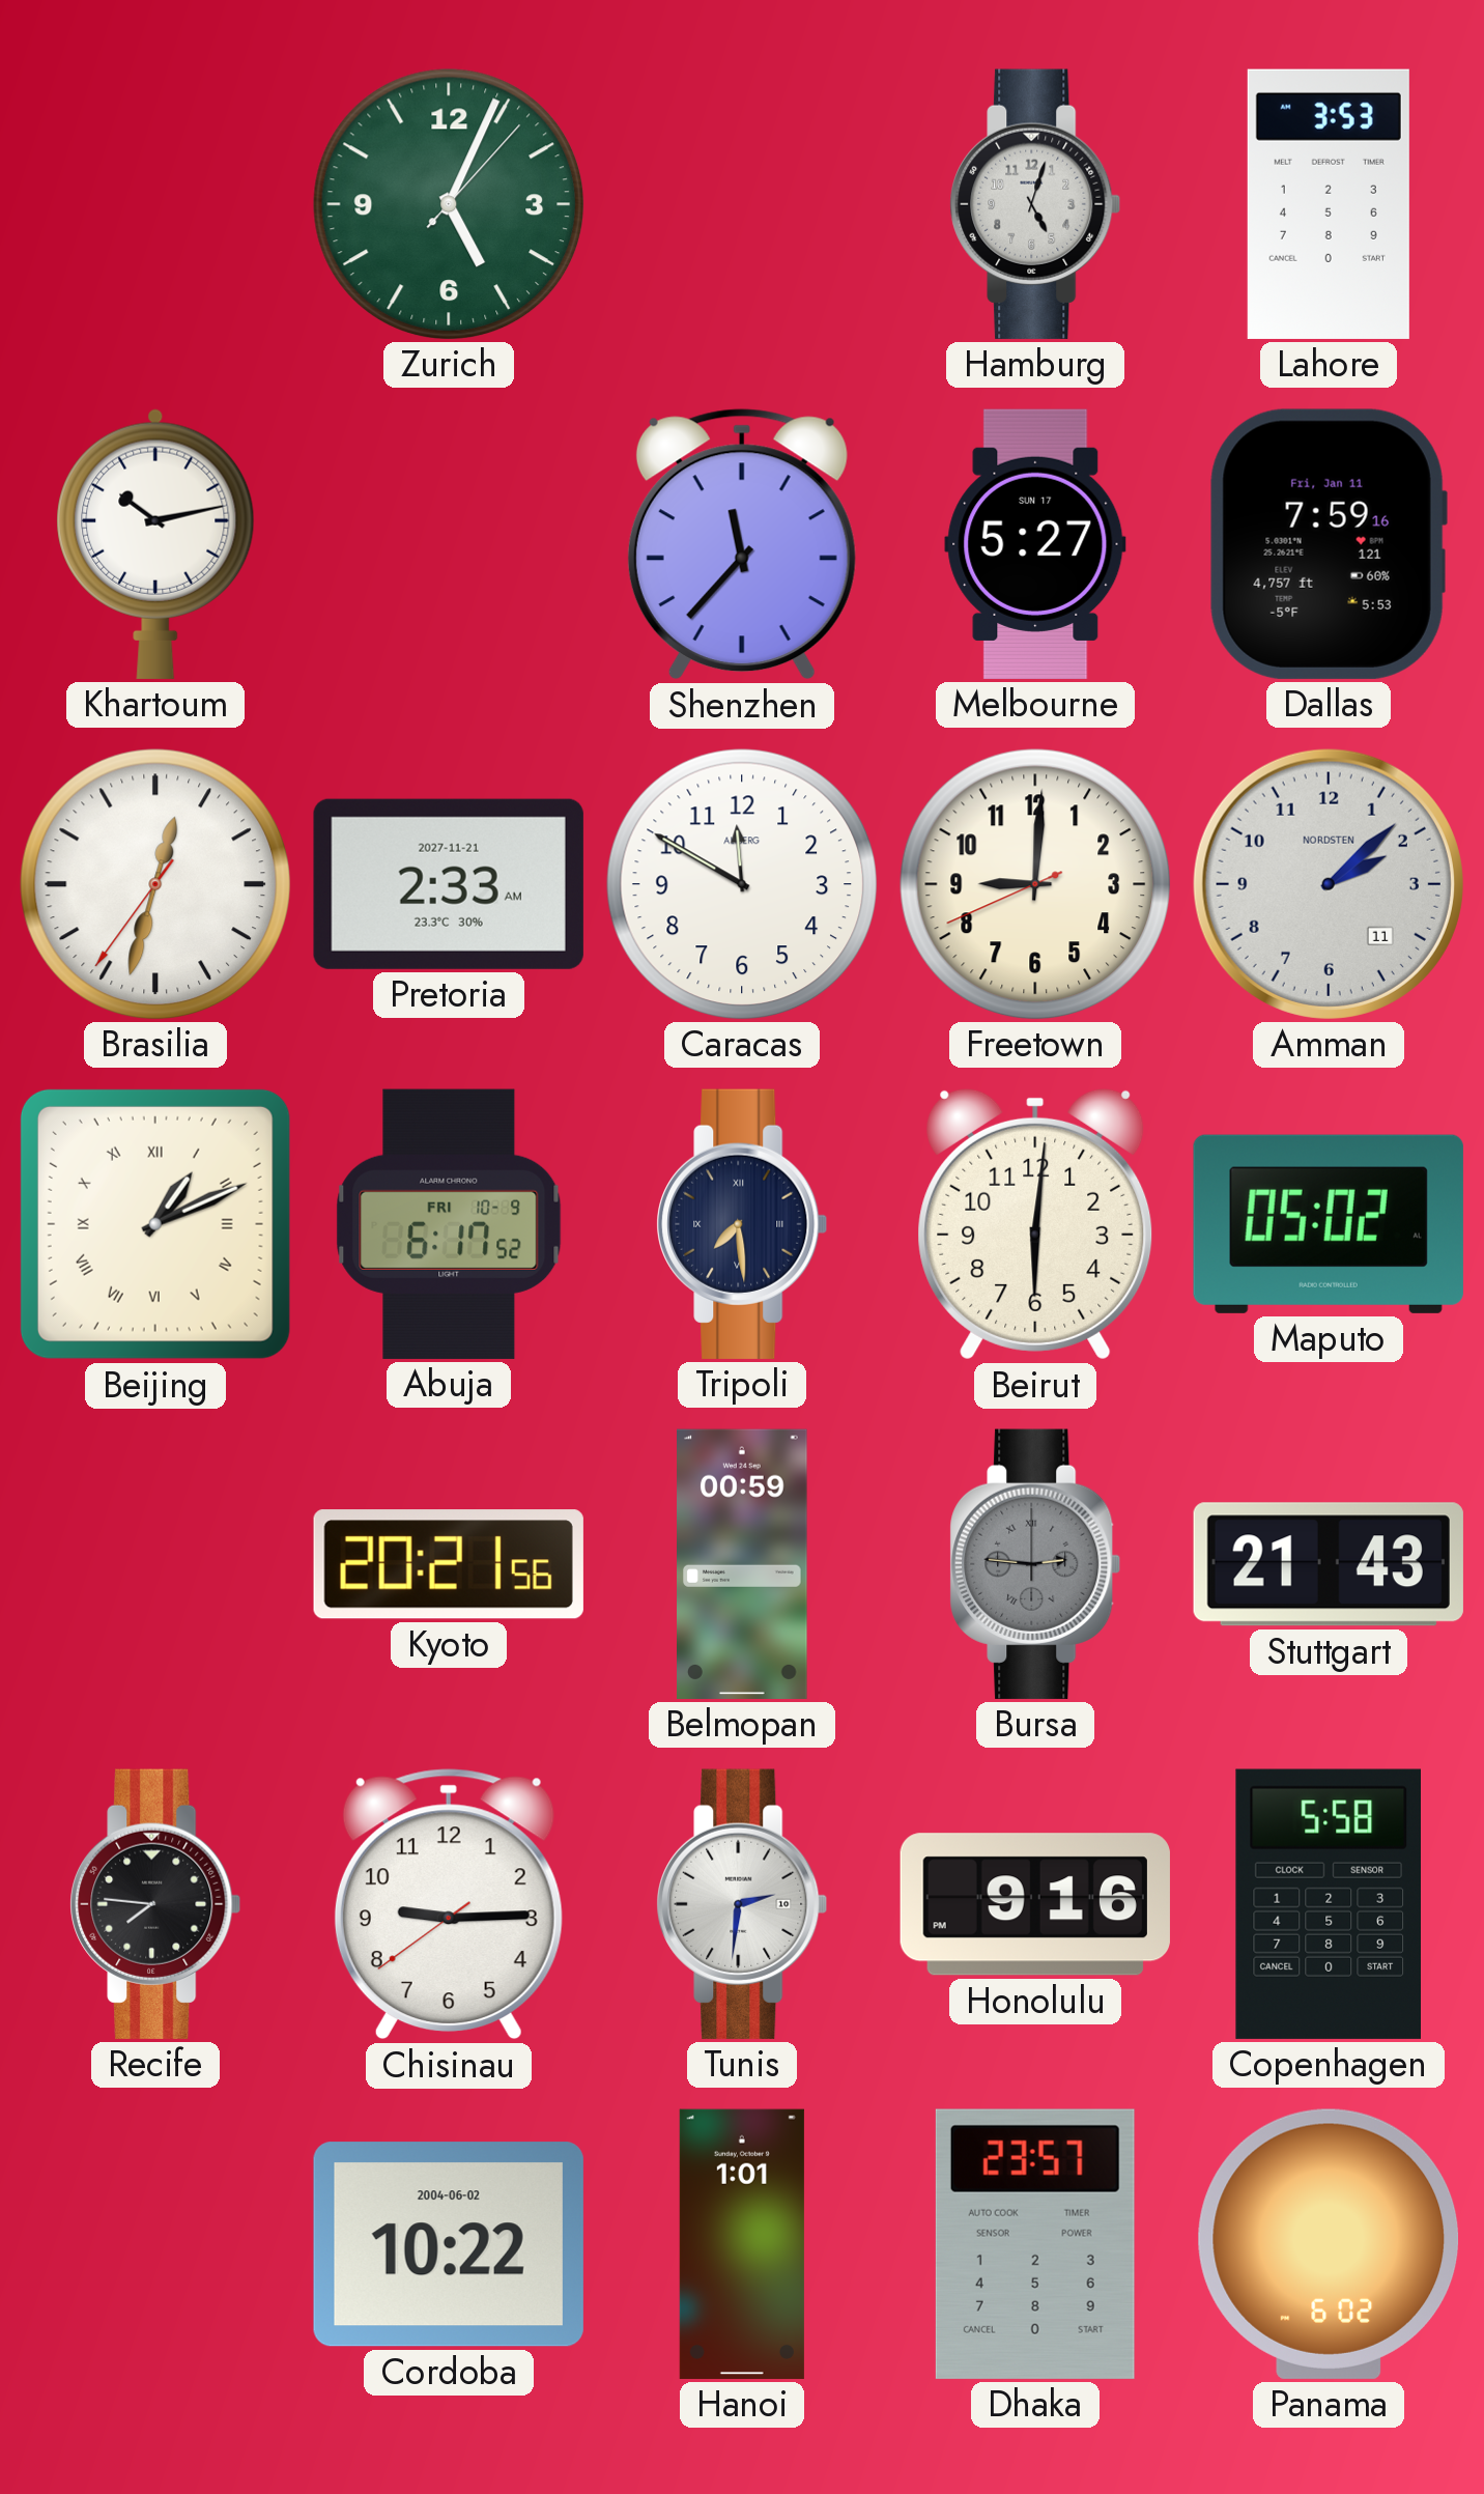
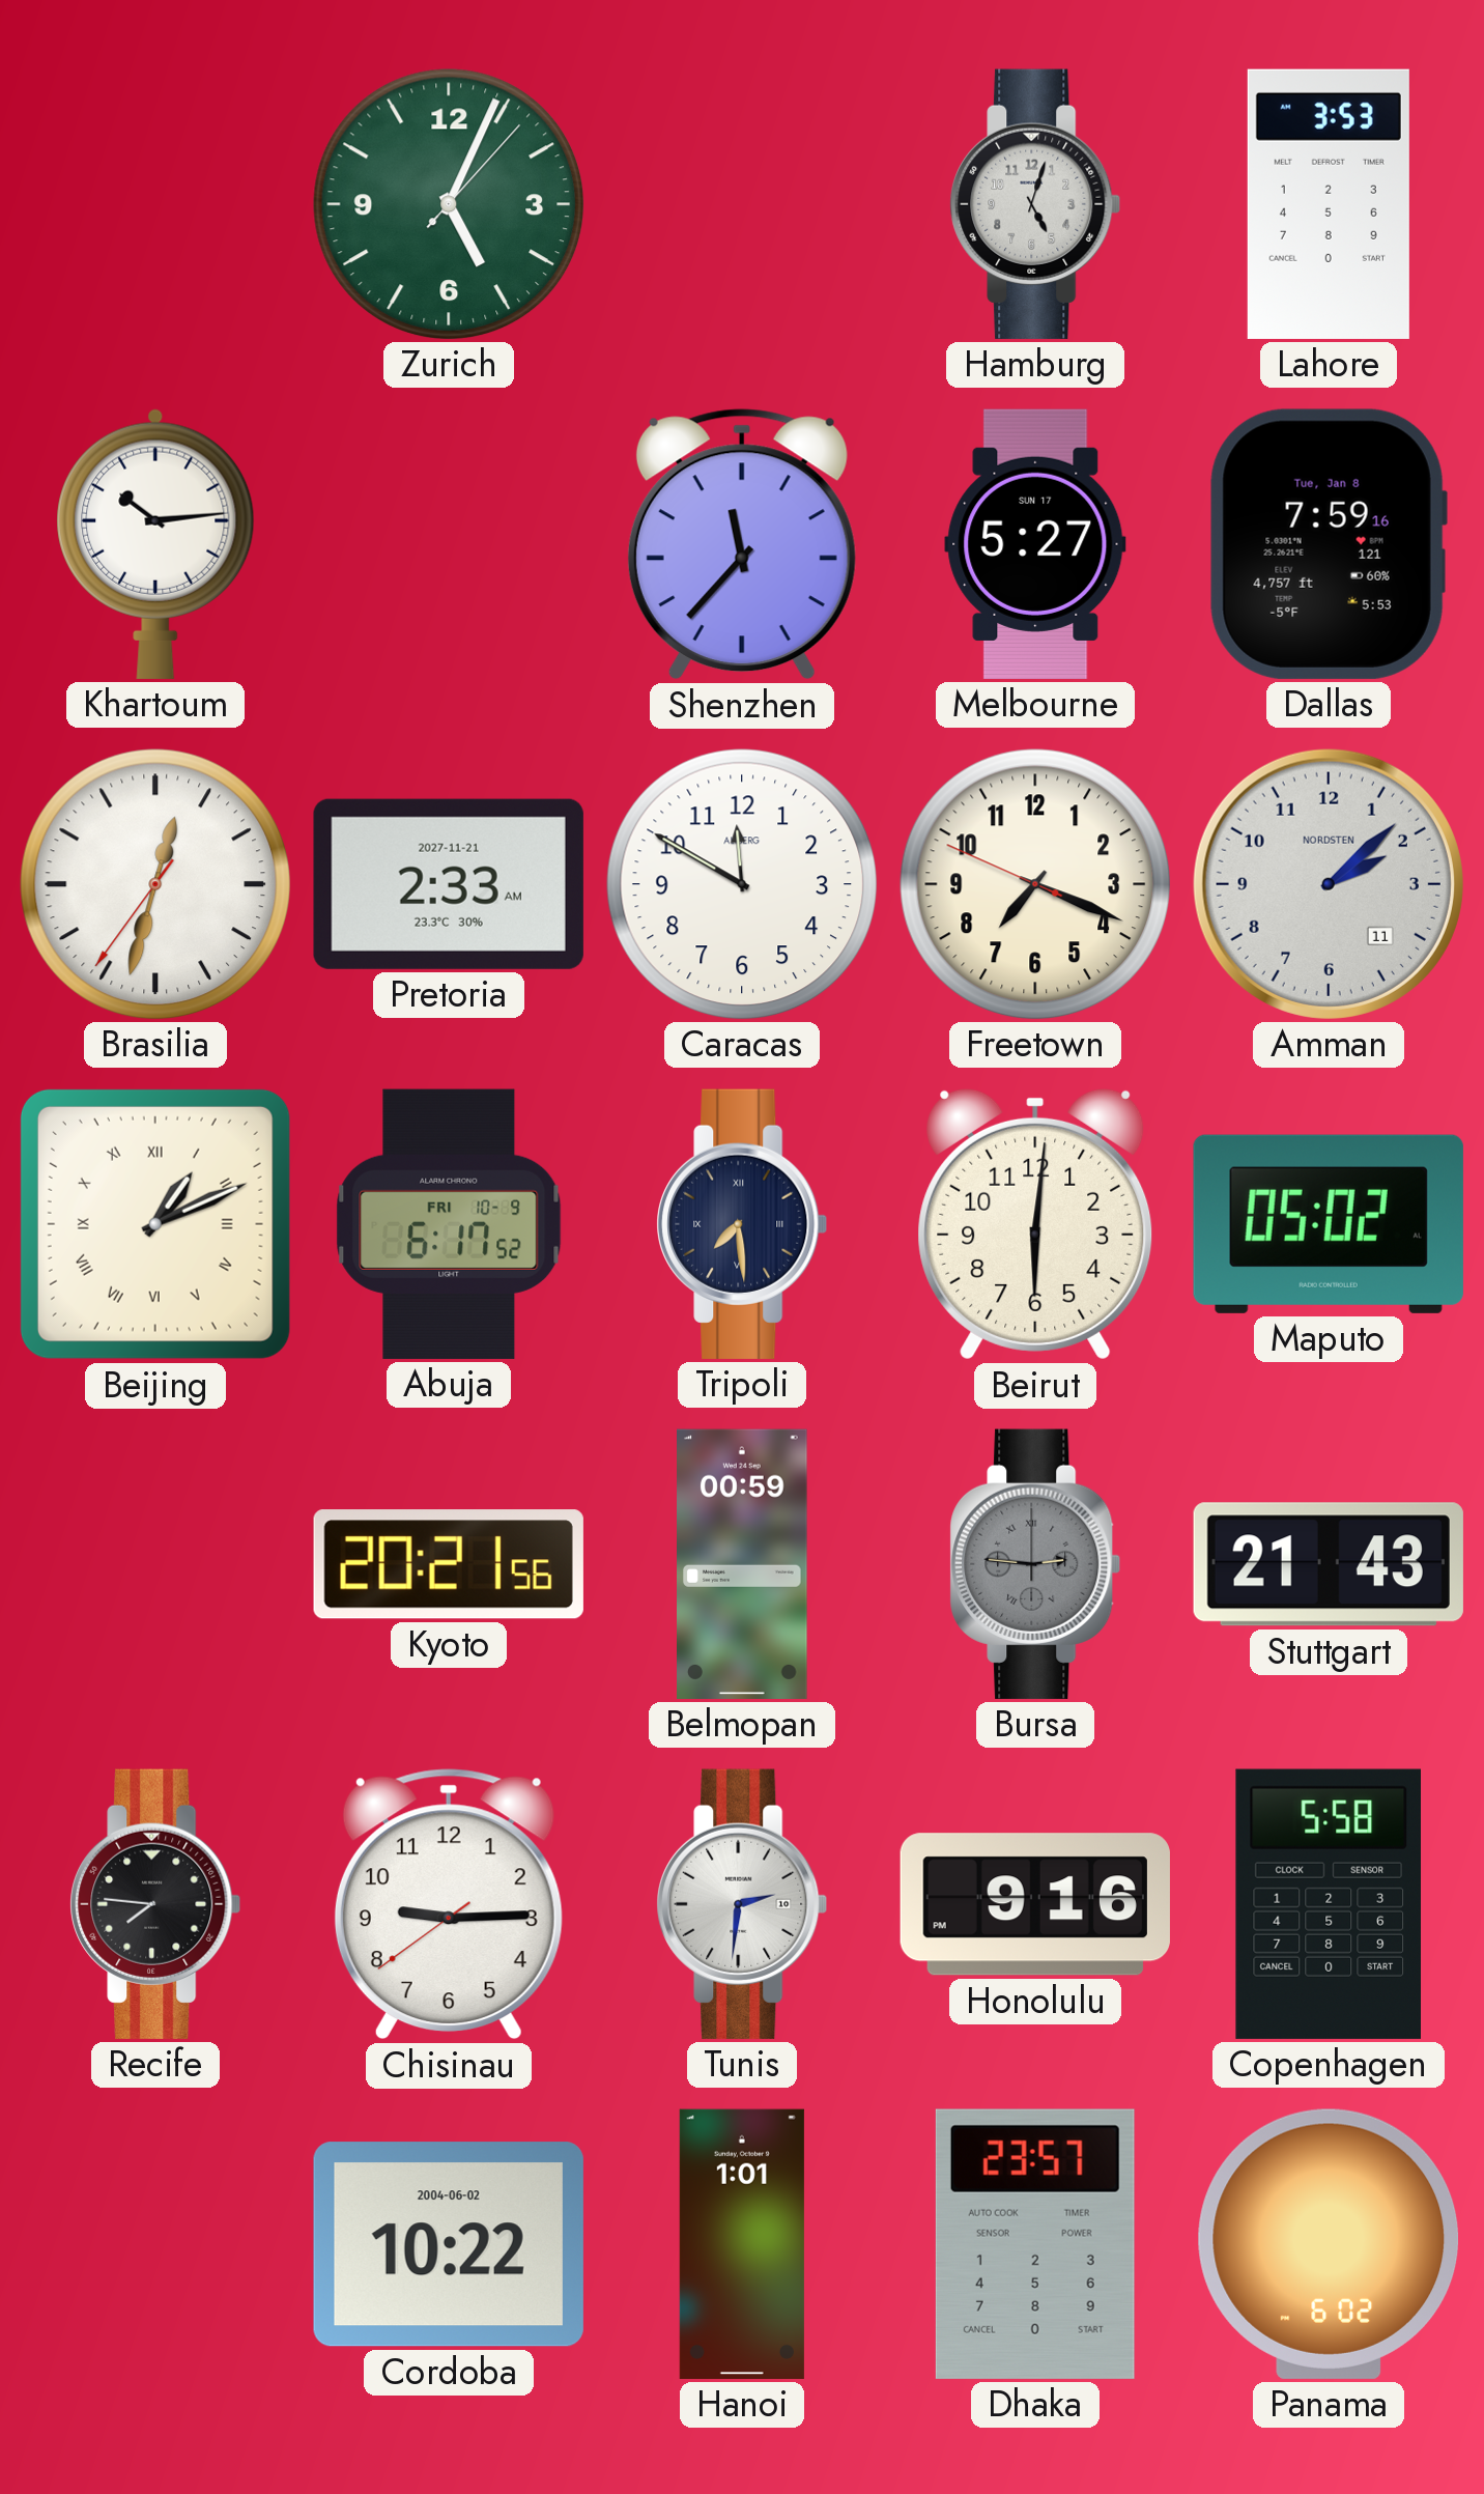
Khartoum: 10:13 -> 10:14
Dallas date: Fri, Jan 11 -> Tue, Jan 8
Freetown: 9:00 -> 7:18
